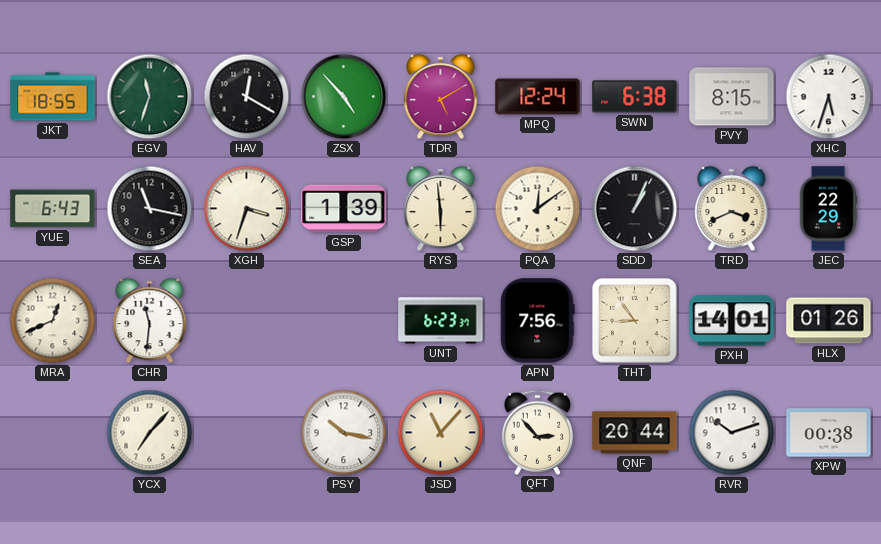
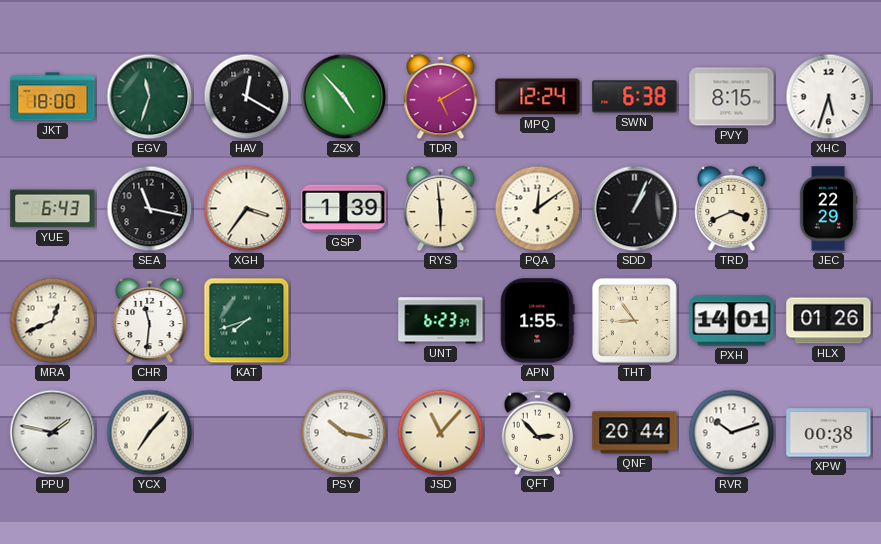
JKT: 18:55 -> 18:00
XGH: 3:33 -> 3:36
KAT: none -> 7:42
APN: 7:56 -> 1:55
PPU: none -> 1:47
